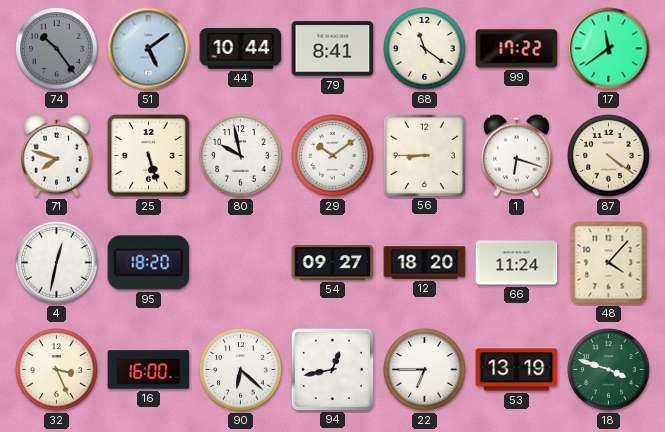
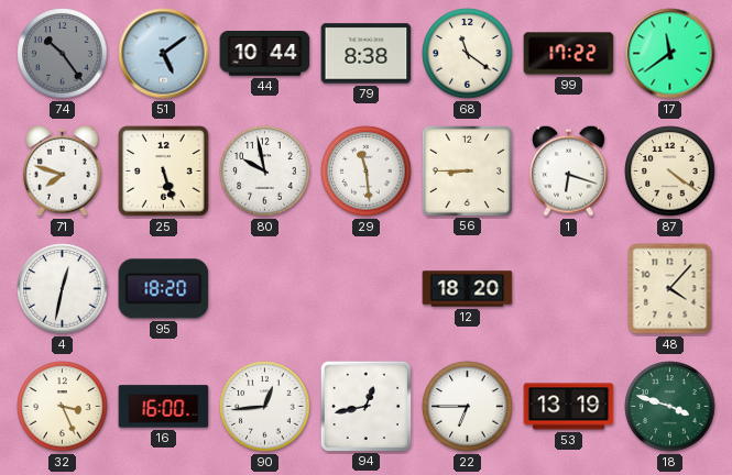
79: 8:41 -> 8:38
29: 10:09 -> 11:29
54: 09:27 -> none
66: 11:24 -> none
90: 6:22 -> 12:44
